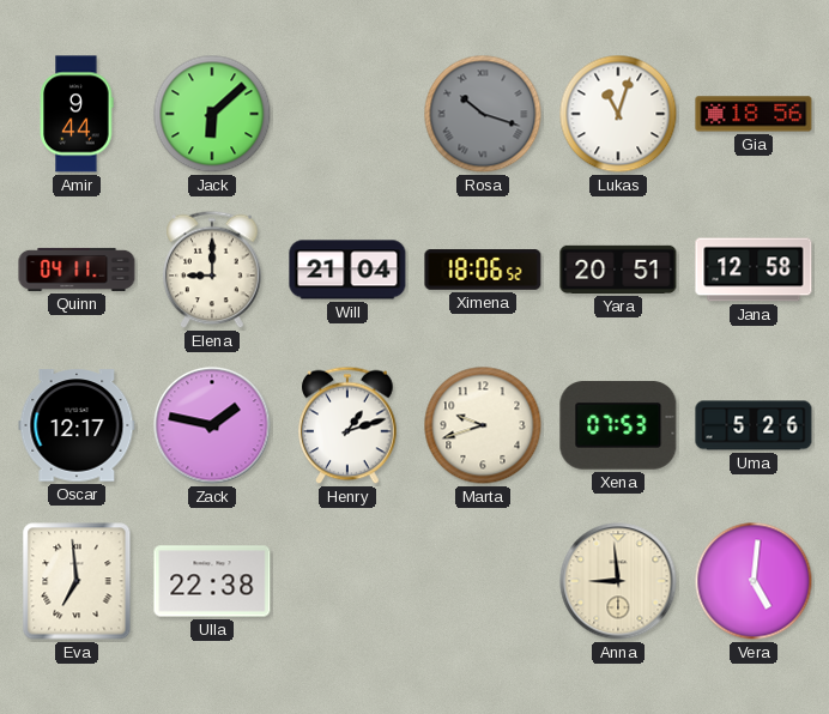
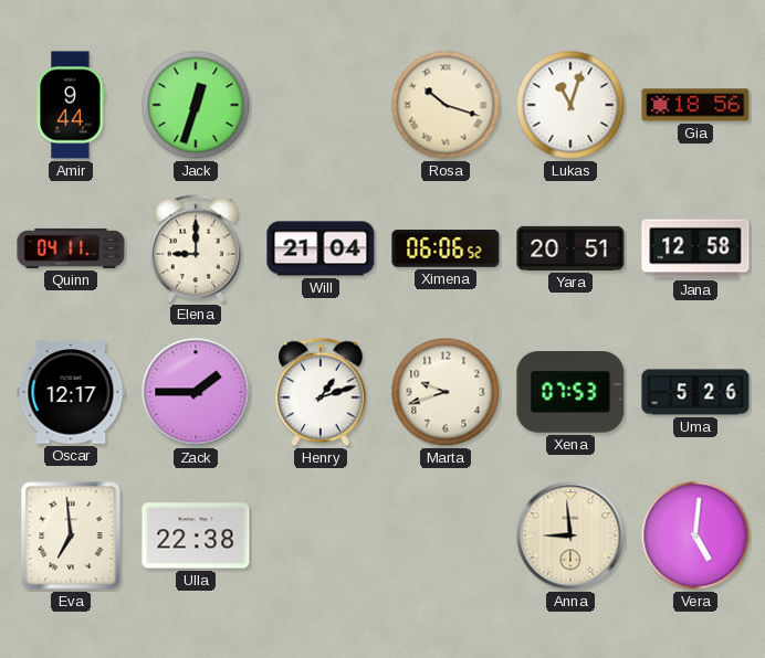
Jack: 6:08 -> 12:33
Rosa dial: grey -> cream
Ximena: 18:06 -> 06:06
Zack: 1:47 -> 1:45
